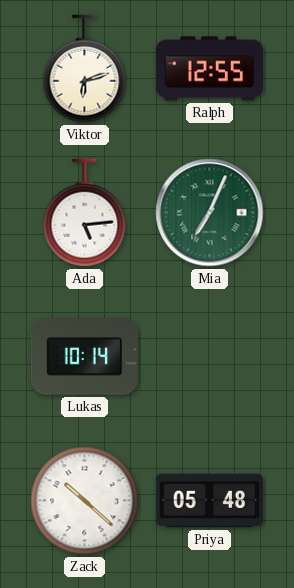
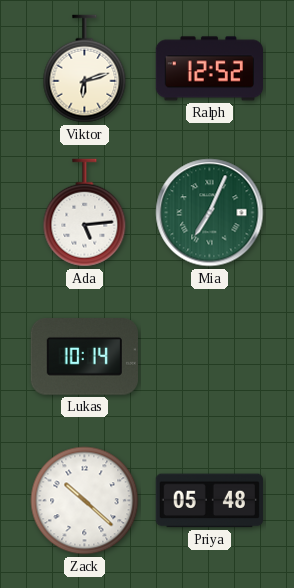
Ralph: 12:55 -> 12:52
